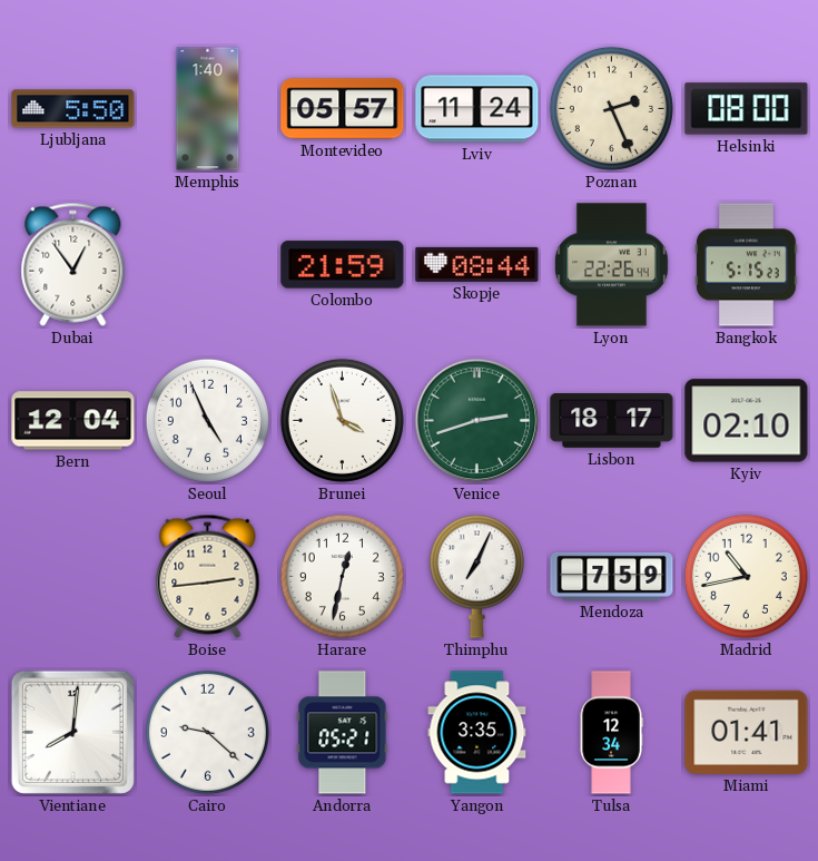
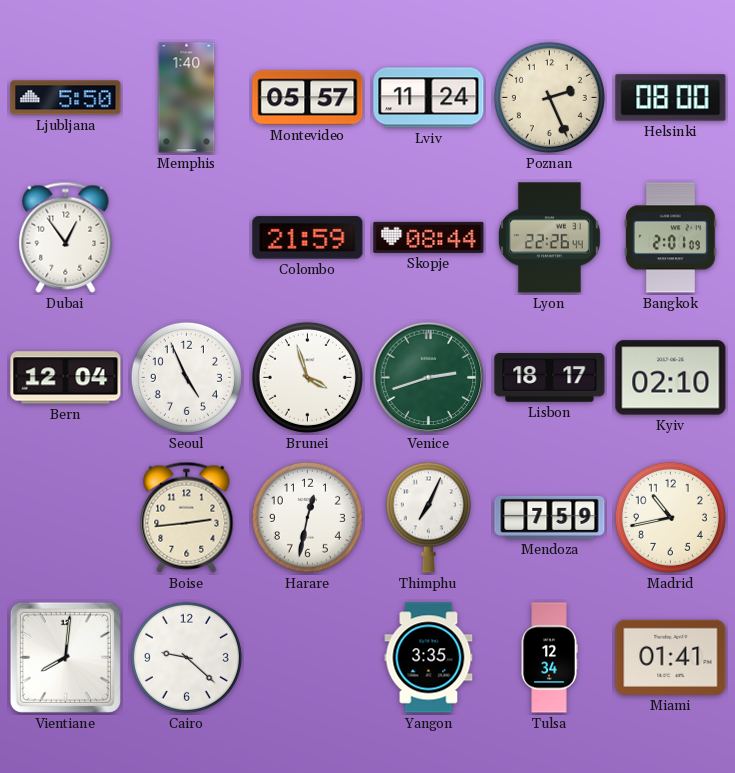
Bangkok: 5:15 -> 2:01
Andorra: 05:21 -> none
